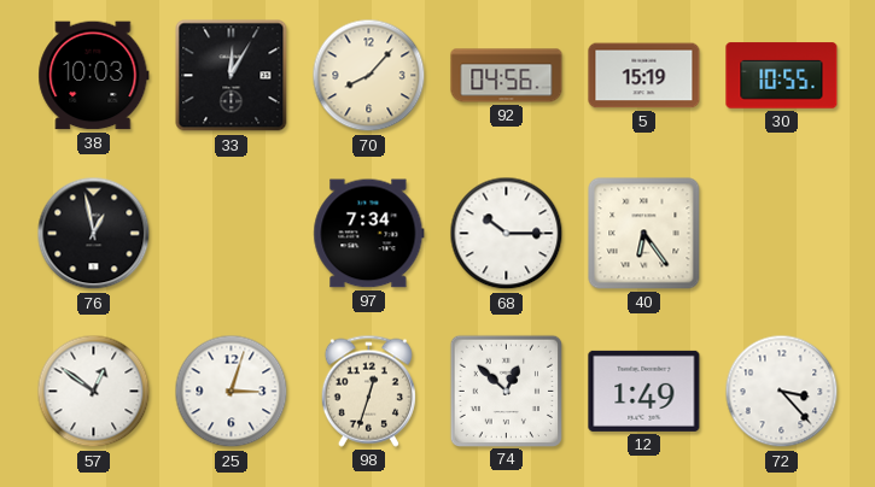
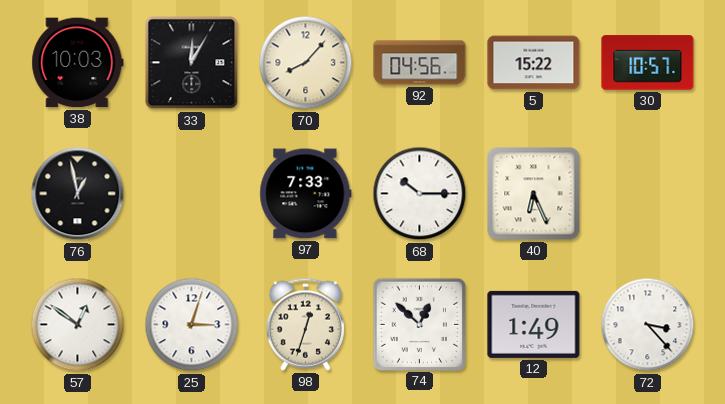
5: 15:19 -> 15:22
30: 10:55 -> 10:57
97: 7:34 -> 7:33
40: 6:24 -> 6:26
